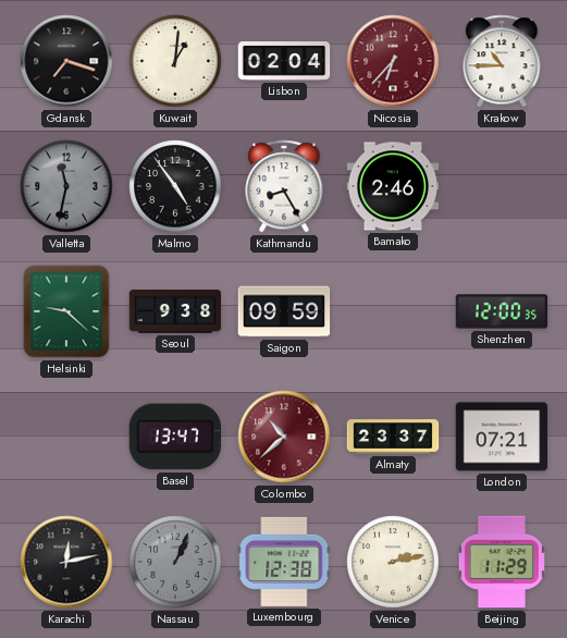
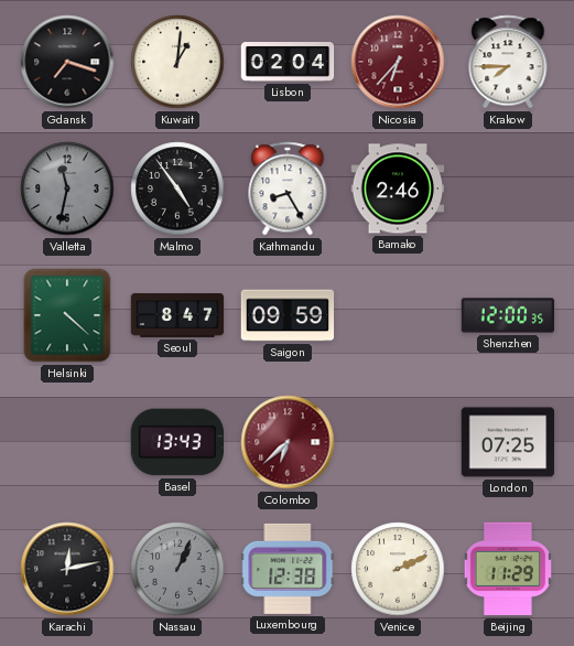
Krakow: 10:45 -> 7:45
Helsinki: 9:22 -> 4:22
Seoul: 9:38 -> 8:47
Basel: 13:47 -> 13:43
Colombo: 10:38 -> 6:38
Almaty: 23:37 -> none
London: 07:21 -> 07:25
Venice: 2:13 -> 2:11
